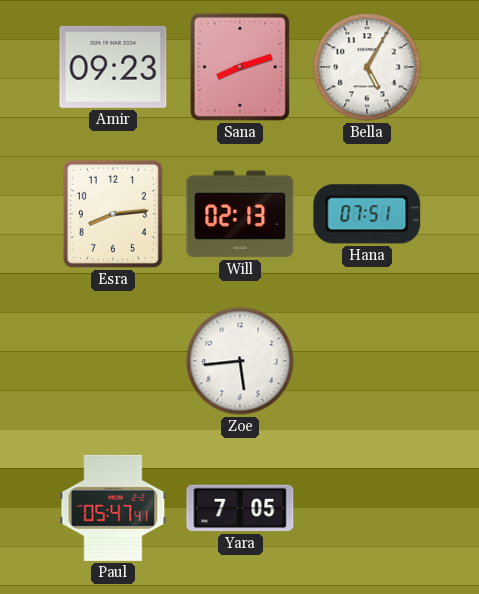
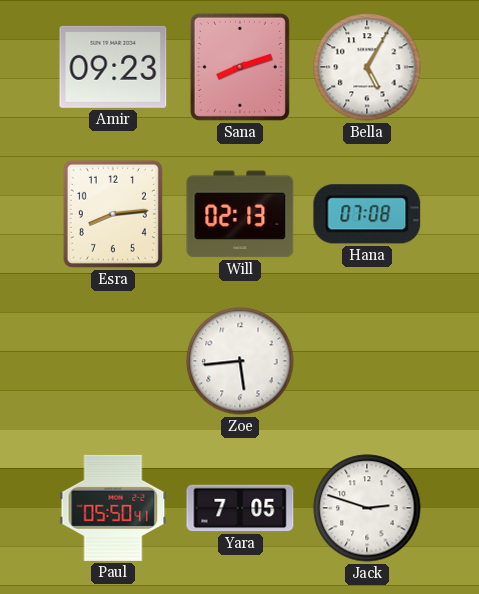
Hana: 07:51 -> 07:08
Paul: 05:47 -> 05:50
Jack: none -> 2:48
